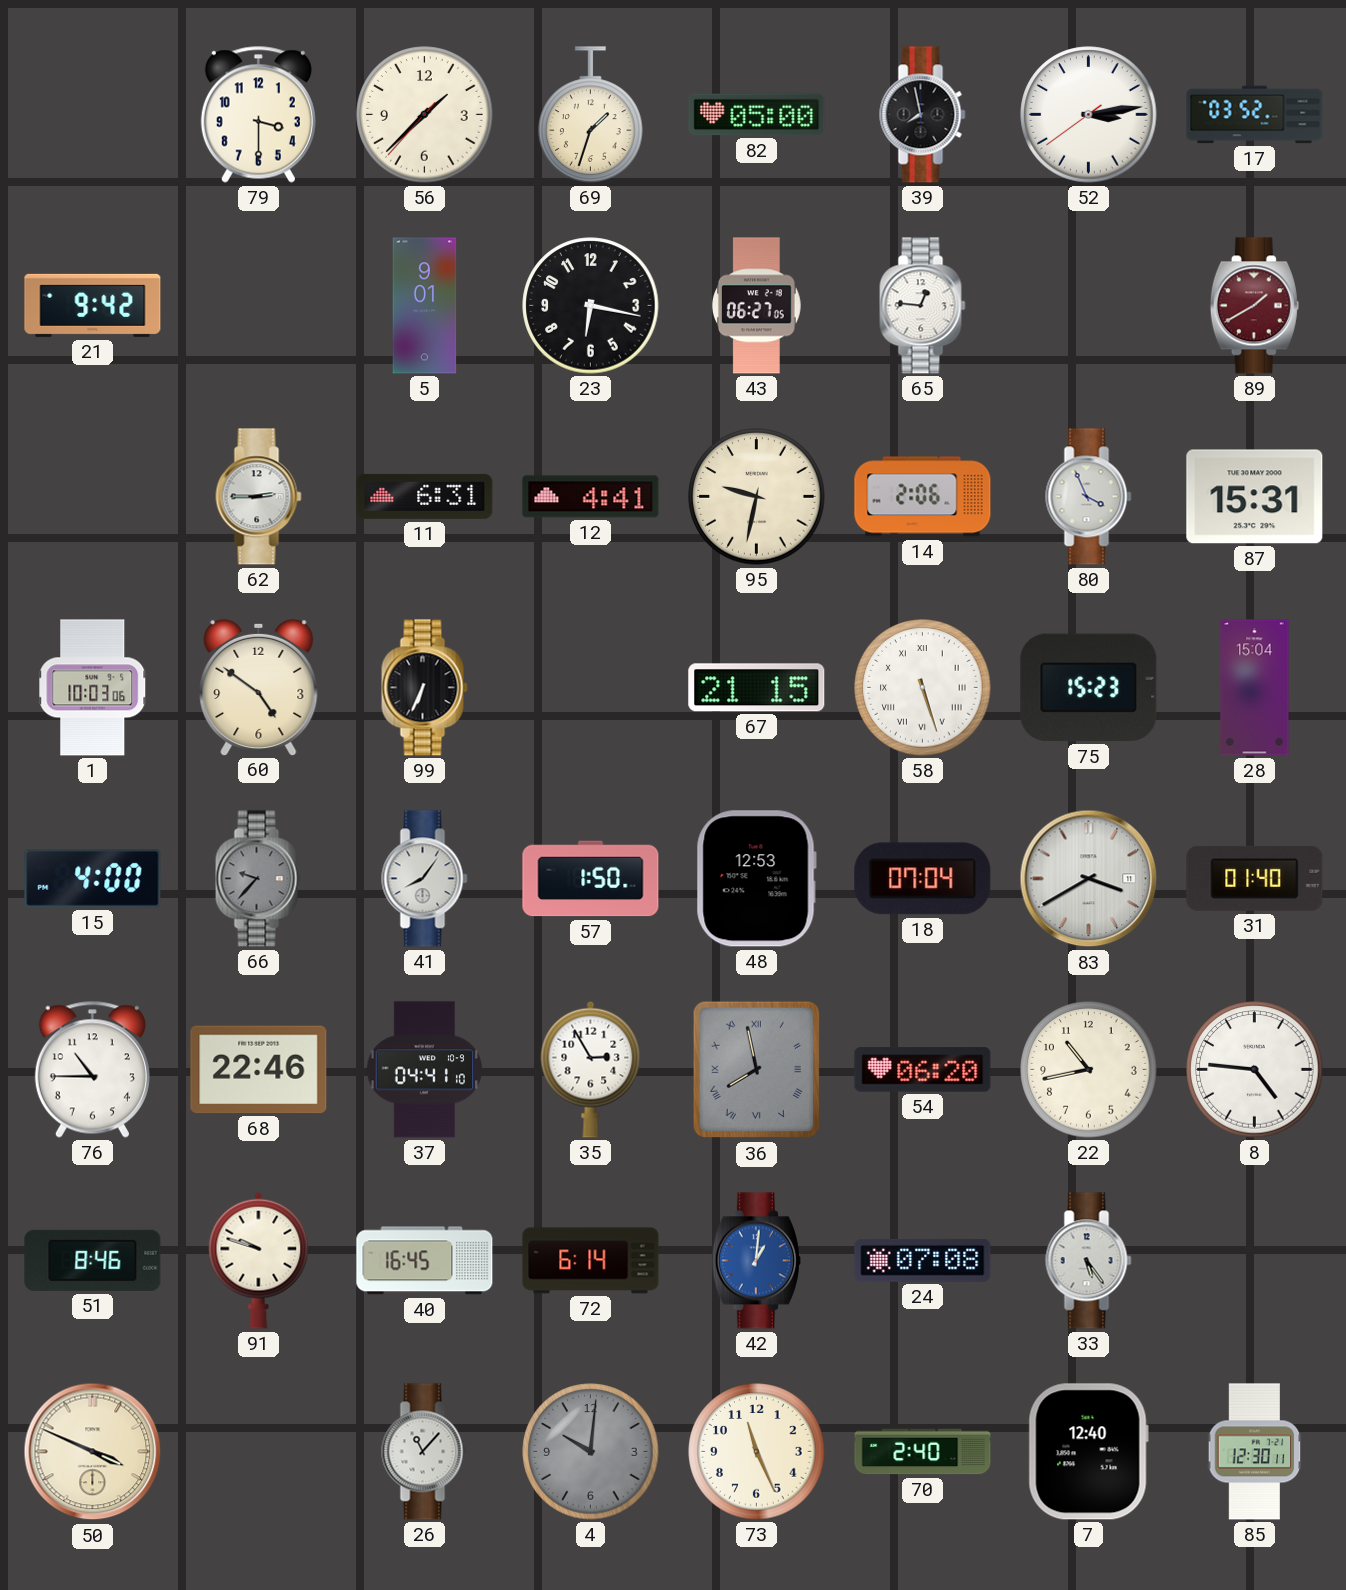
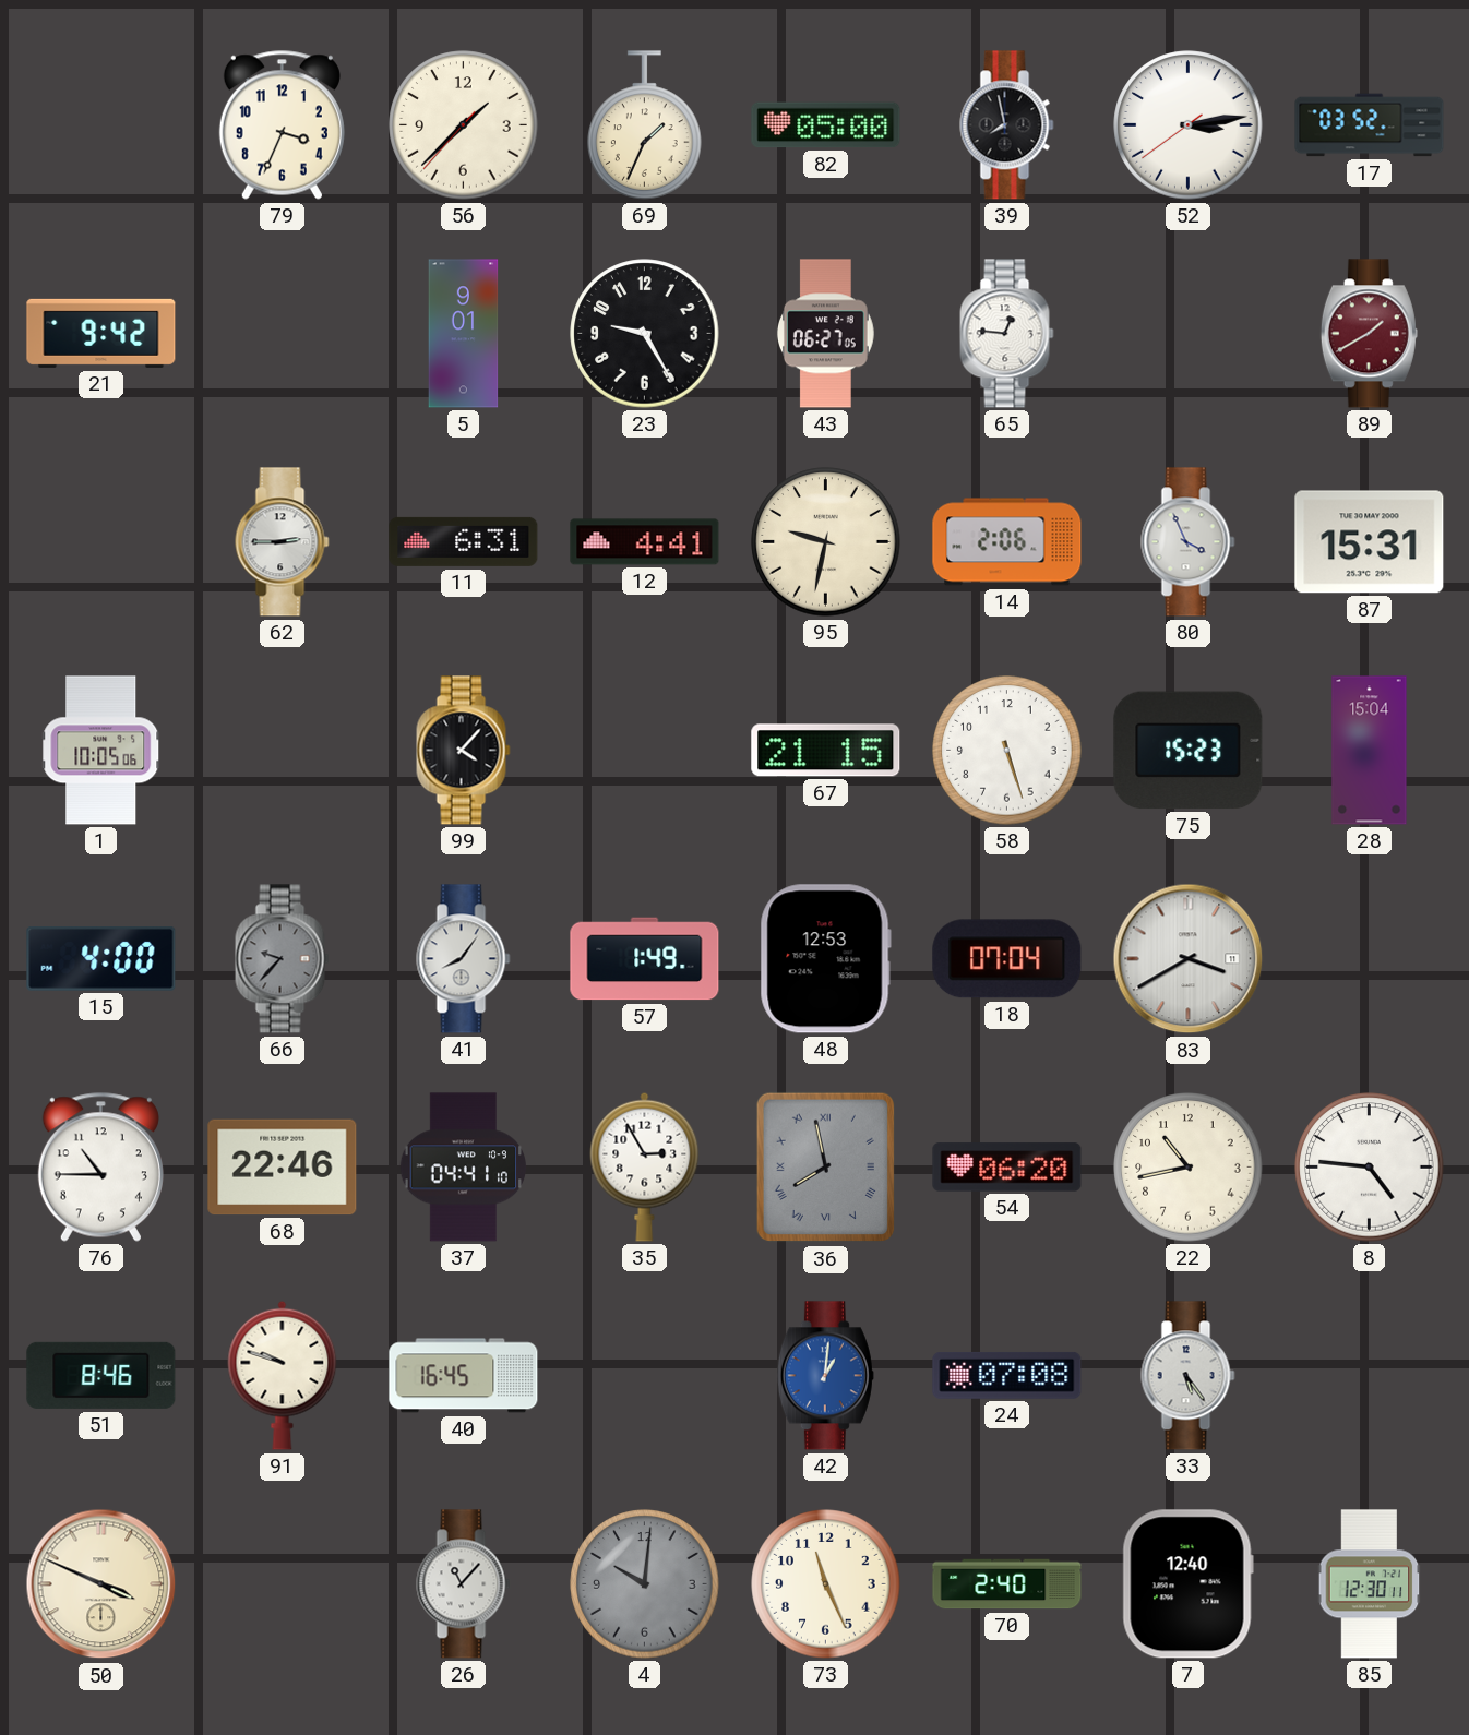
79: 3:30 -> 3:34
69: 1:33 -> 1:34
23: 6:17 -> 9:25
1: 10:03 -> 10:05
60: 4:51 -> none
99: 6:34 -> 4:07
58 numerals: Roman -> Arabic
57: 1:50 -> 1:49
31: 01:40 -> none
72: 6:14 -> none
